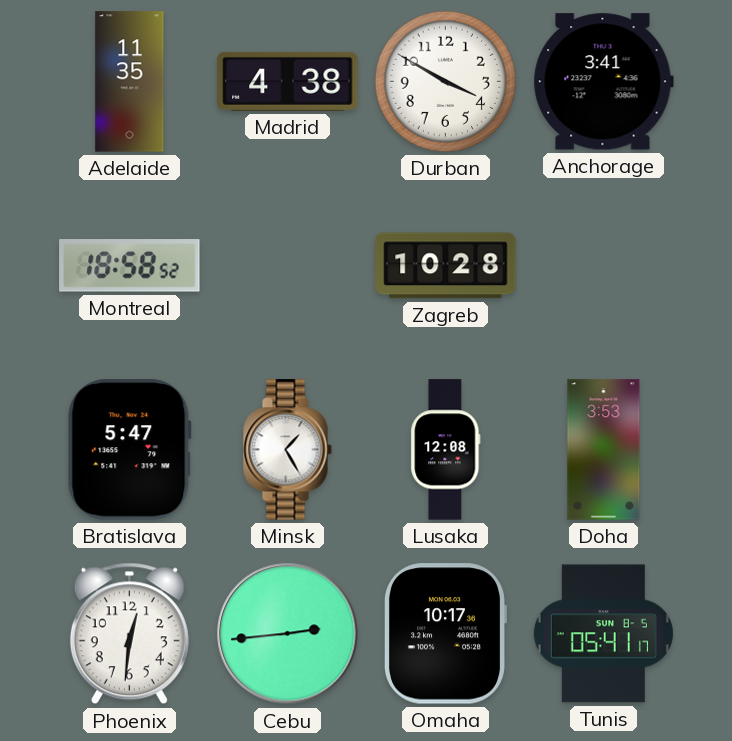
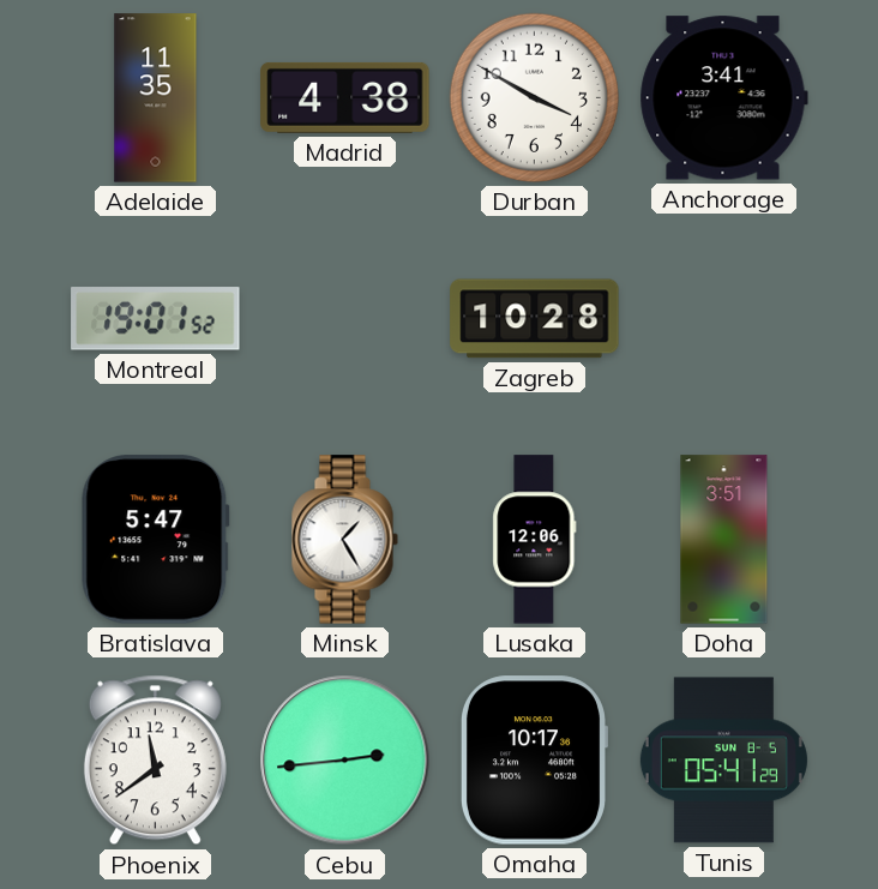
Montreal: 18:58 -> 19:01
Lusaka: 12:08 -> 12:06
Doha: 3:53 -> 3:51
Phoenix: 12:31 -> 11:39
Tunis: 05:41:17 -> 05:41:29
